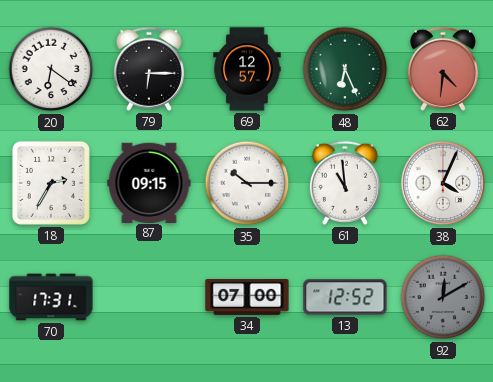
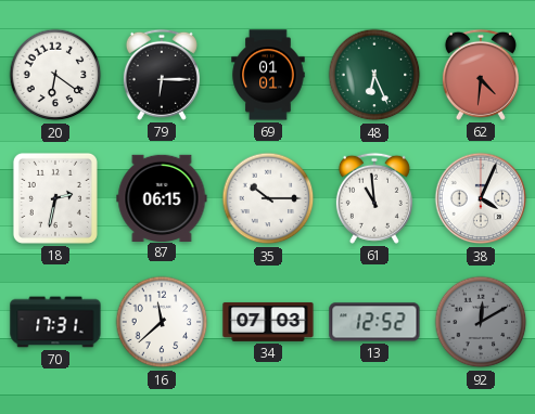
69: 12:57 -> 01:01
18: 2:35 -> 2:32
87: 09:15 -> 06:15
16: none -> 11:38
34: 07:00 -> 07:03
